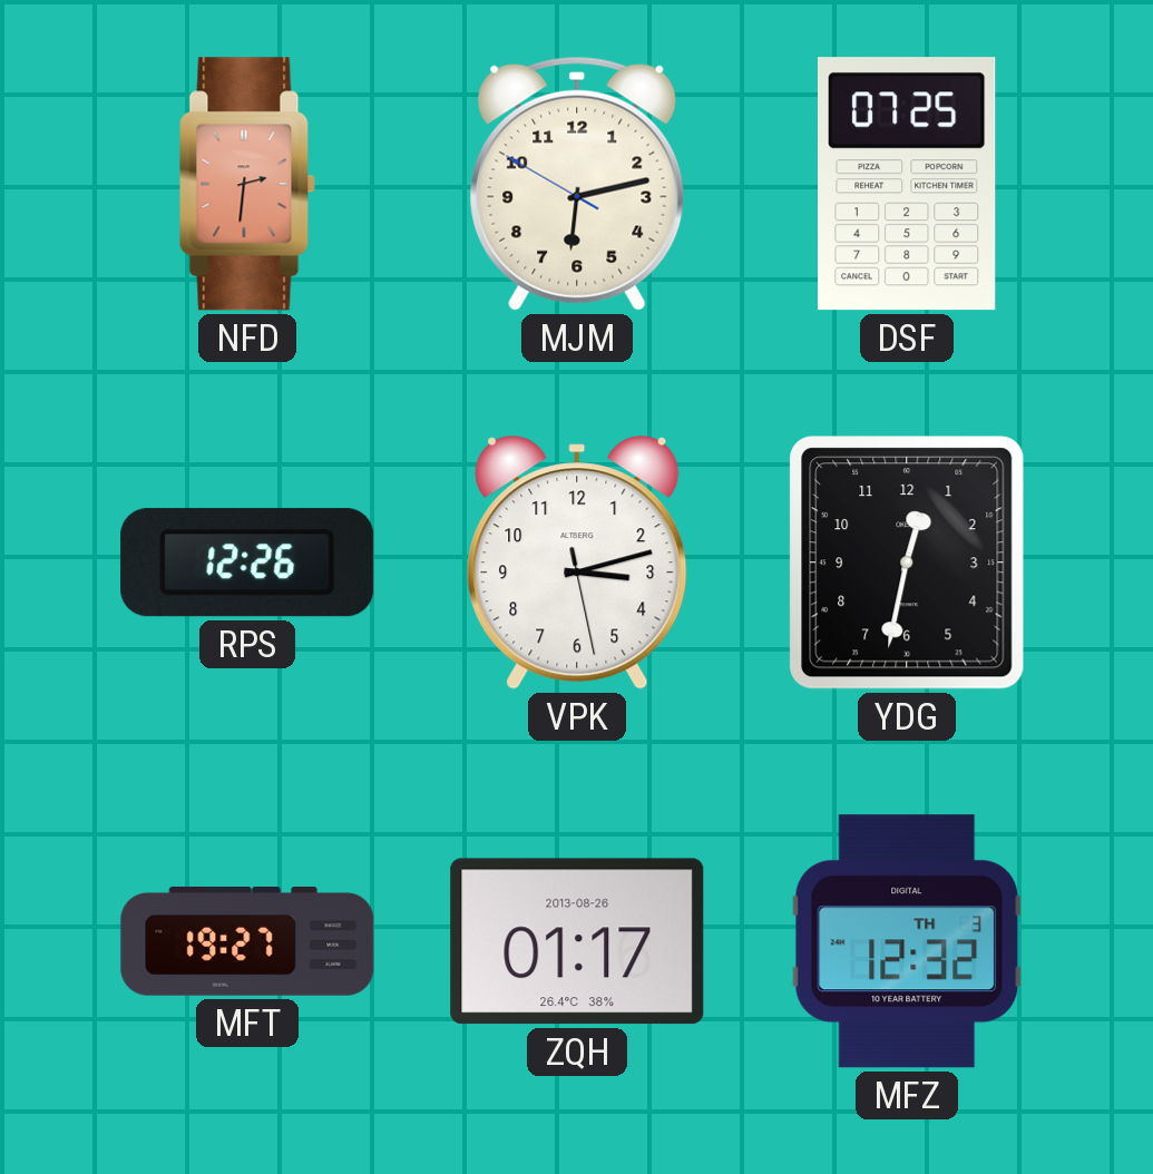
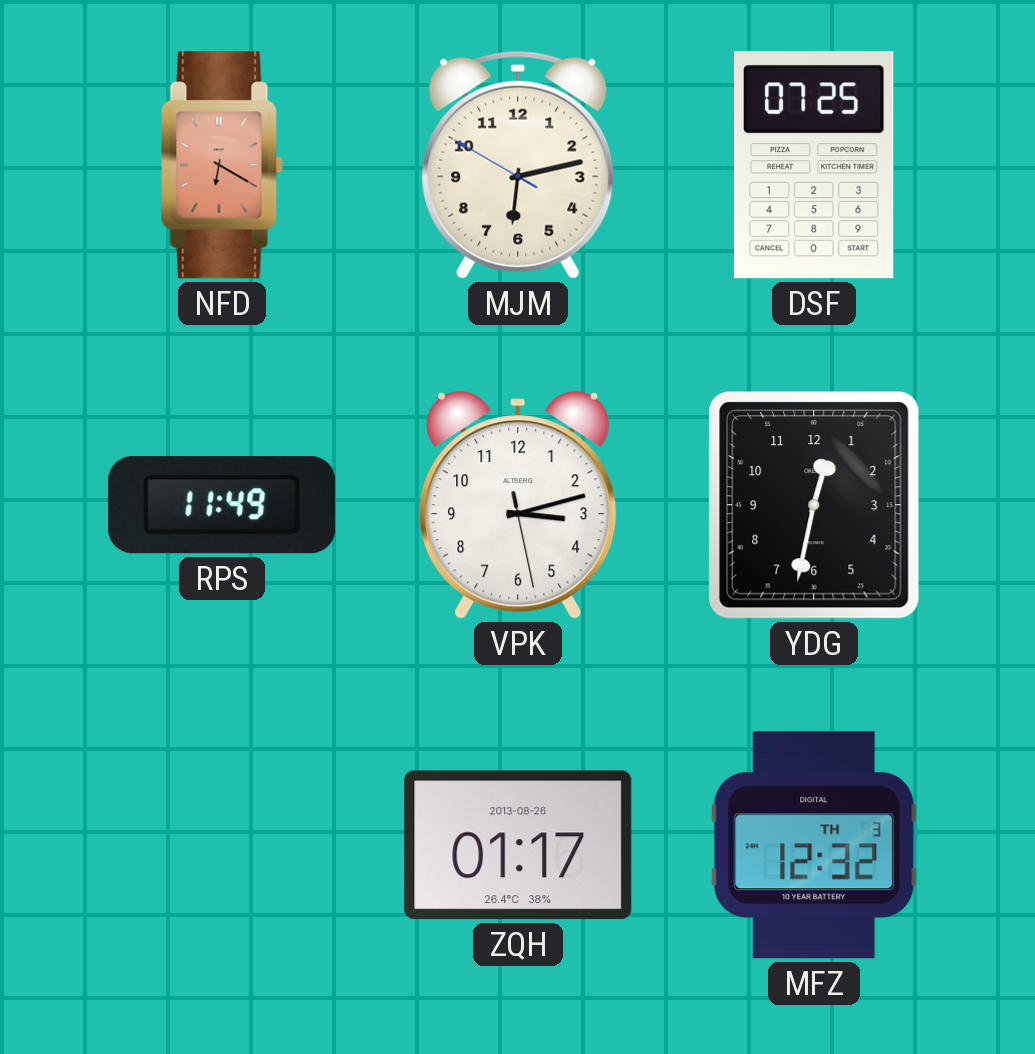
NFD: 2:31 -> 6:20
RPS: 12:26 -> 11:49
MFT: 19:27 -> none
